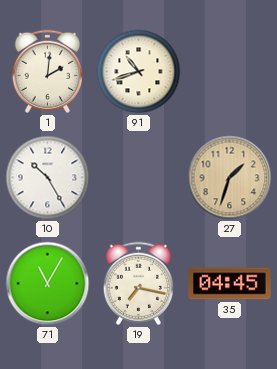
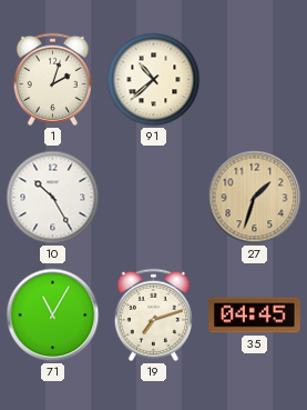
1: 2:01 -> 2:03
91: 10:42 -> 10:38
19: 7:17 -> 7:12
